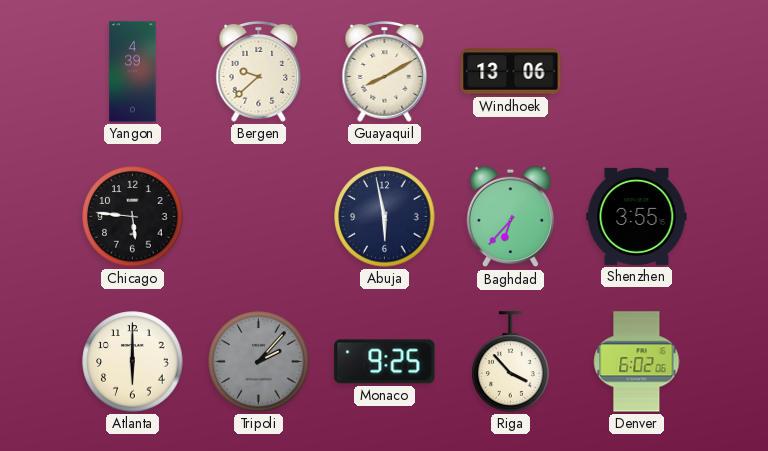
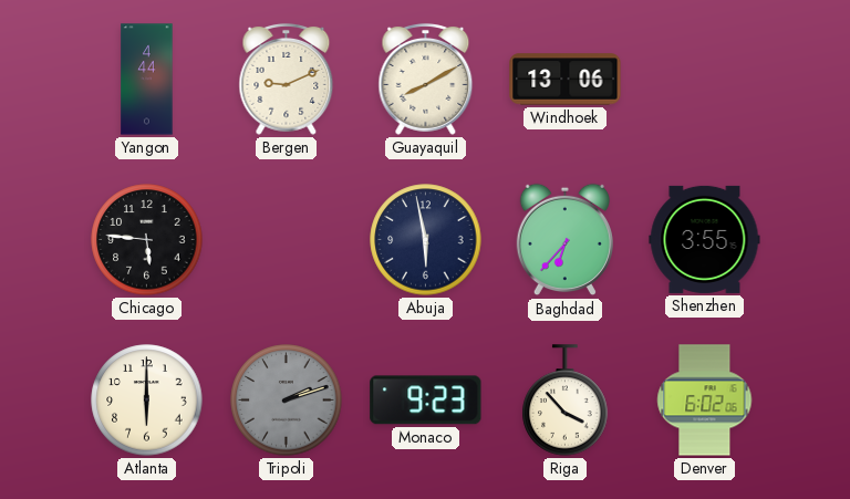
Yangon: 4:39 -> 4:44
Bergen: 9:38 -> 9:11
Tripoli: 2:07 -> 2:12
Monaco: 9:25 -> 9:23
